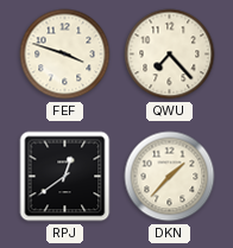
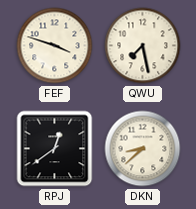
QWU: 7:23 -> 7:28
DKN: 1:37 -> 8:38
